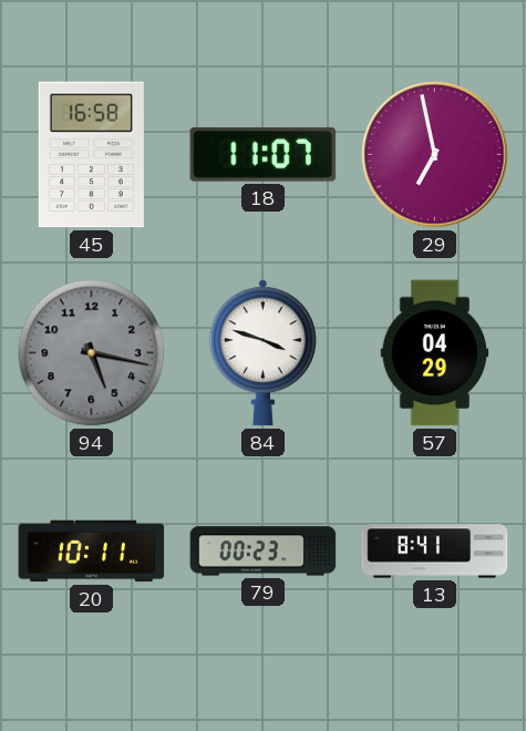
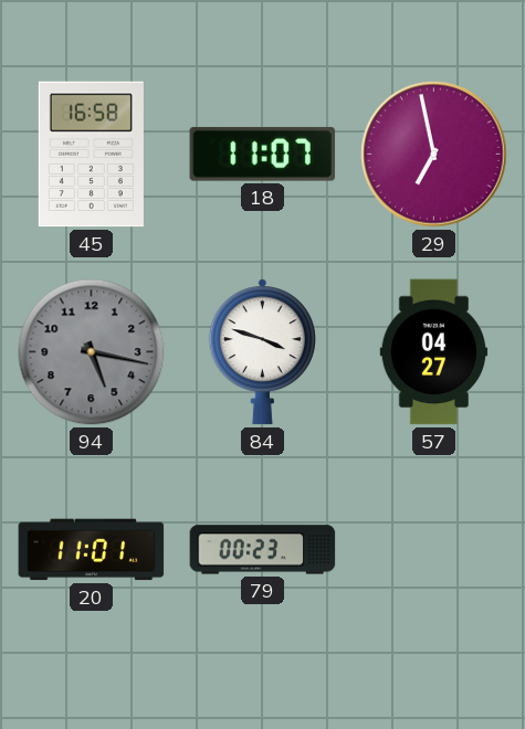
57: 04:29 -> 04:27
20: 10:11 -> 11:01
13: 8:41 -> none
